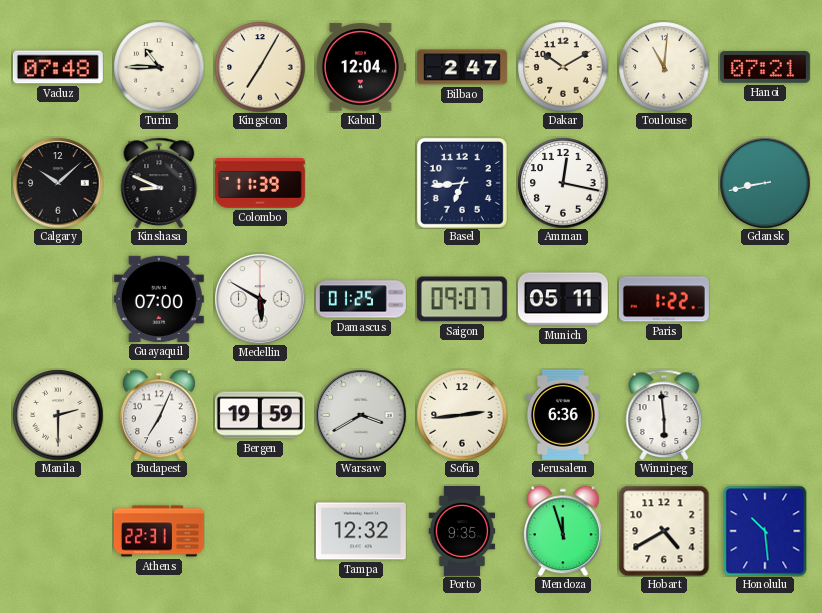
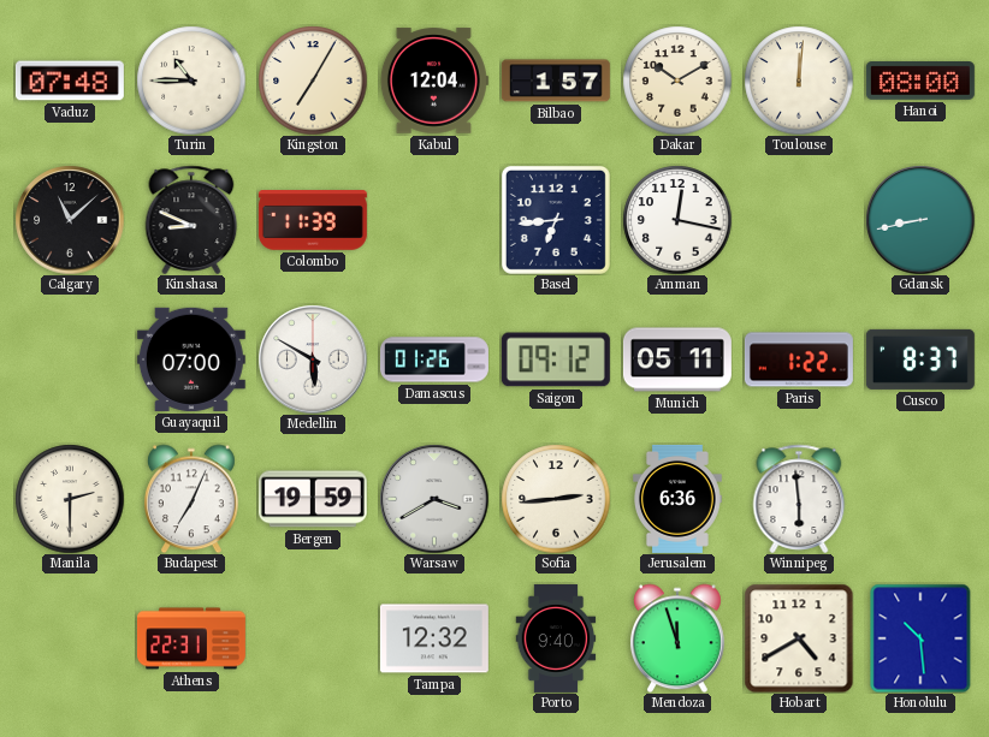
Bilbao: 2:47 -> 1:57
Toulouse: 11:01 -> 12:01
Hanoi: 07:21 -> 08:00
Calgary: 10:08 -> 11:08
Damascus: 01:25 -> 01:26
Saigon: 09:07 -> 09:12
Cusco: none -> 8:37
Porto: 9:35 -> 9:40
